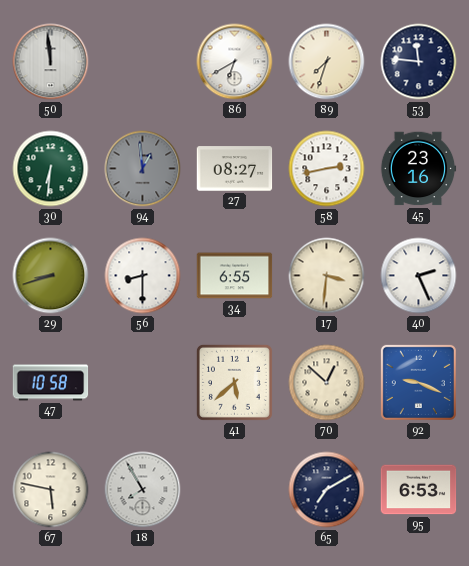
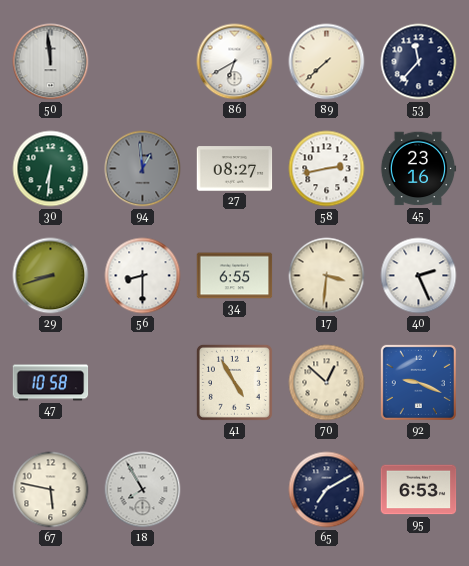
89: 7:33 -> 7:38
53: 11:46 -> 11:37
41: 5:38 -> 4:55
